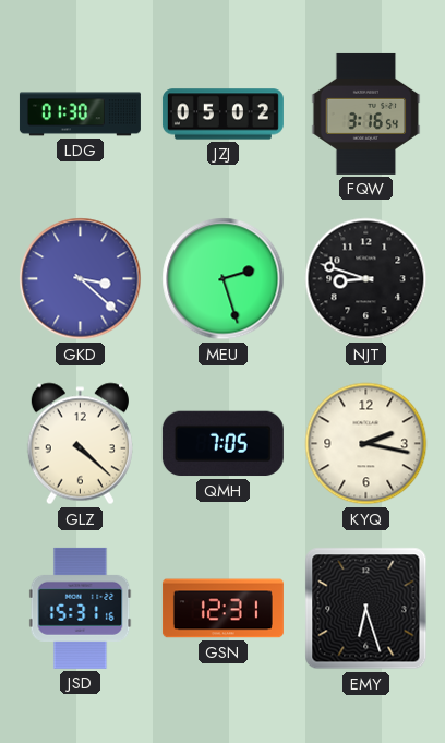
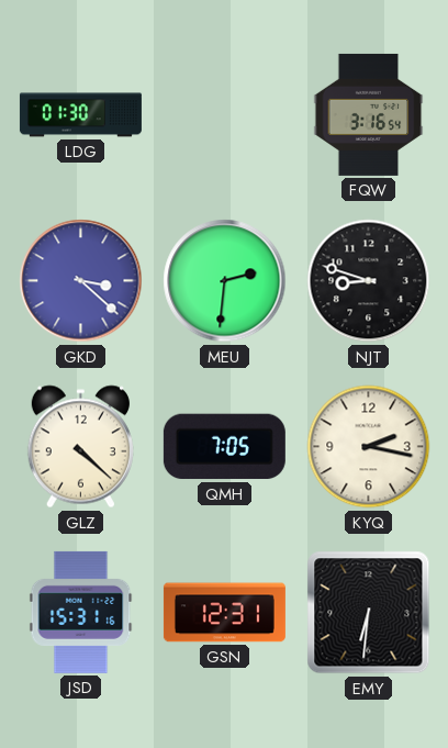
JZJ: 05:02 -> none
MEU: 2:27 -> 2:31
EMY: 6:27 -> 6:31
